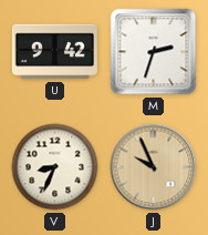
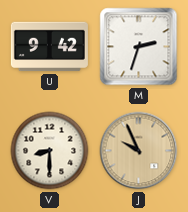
V: 8:34 -> 8:30
